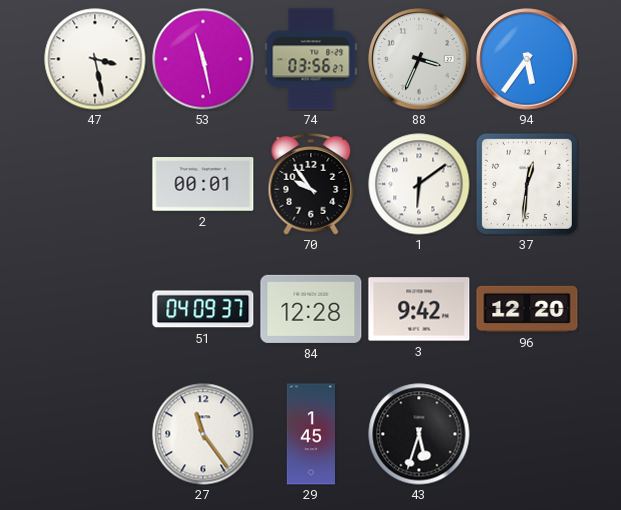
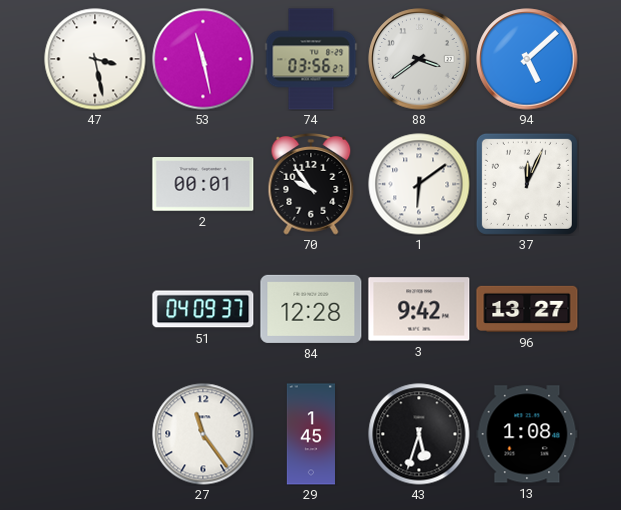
88: 3:34 -> 3:39
94: 5:36 -> 5:08
37: 12:31 -> 12:04
96: 12:20 -> 13:27
13: none -> 1:08
